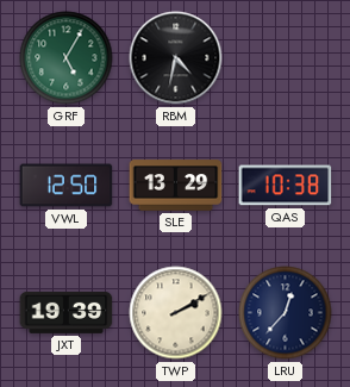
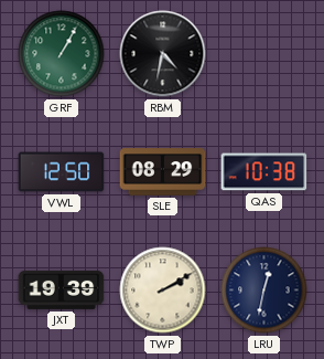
GRF: 5:05 -> 1:05
SLE: 13:29 -> 08:29
LRU: 12:37 -> 12:32
